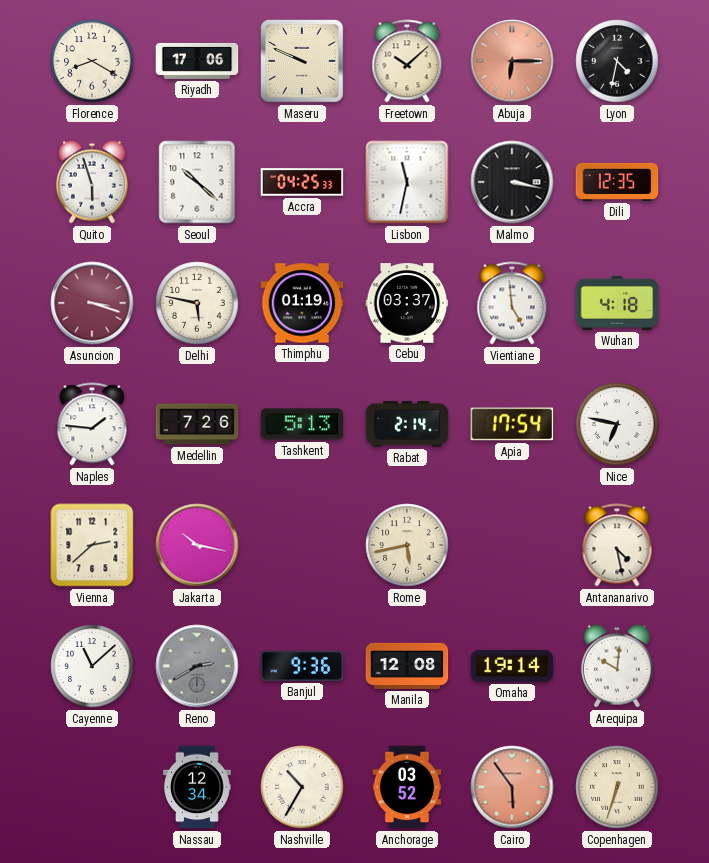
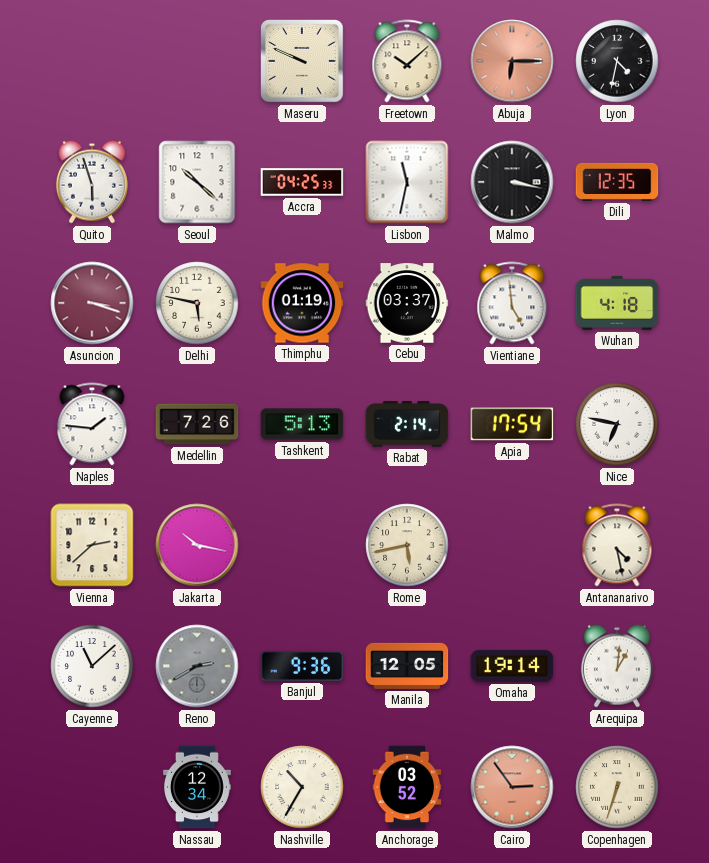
Florence: 8:20 -> none
Riyadh: 17:06 -> none
Manila: 12:08 -> 12:05
Arequipa: 10:01 -> 1:01
Cairo: 5:54 -> 2:54
